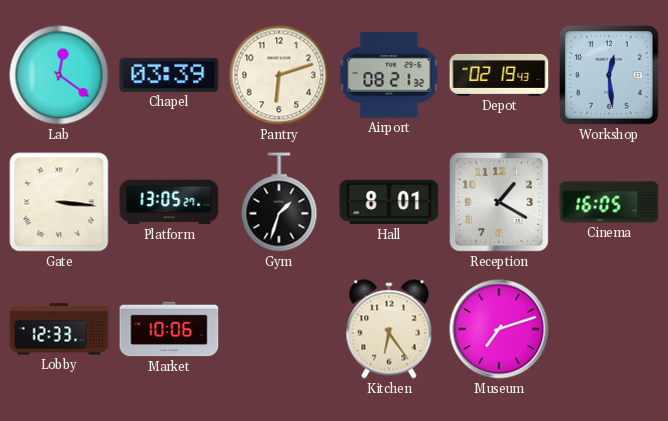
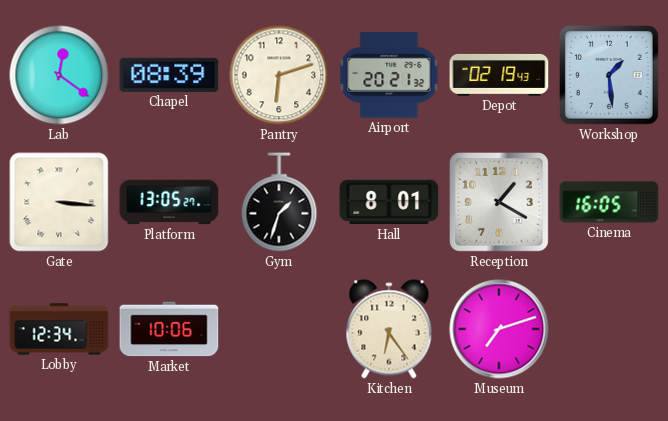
Chapel: 03:39 -> 08:39
Airport: 08:21 -> 20:21
Workshop: 12:29 -> 1:29
Lobby: 12:33 -> 12:34
